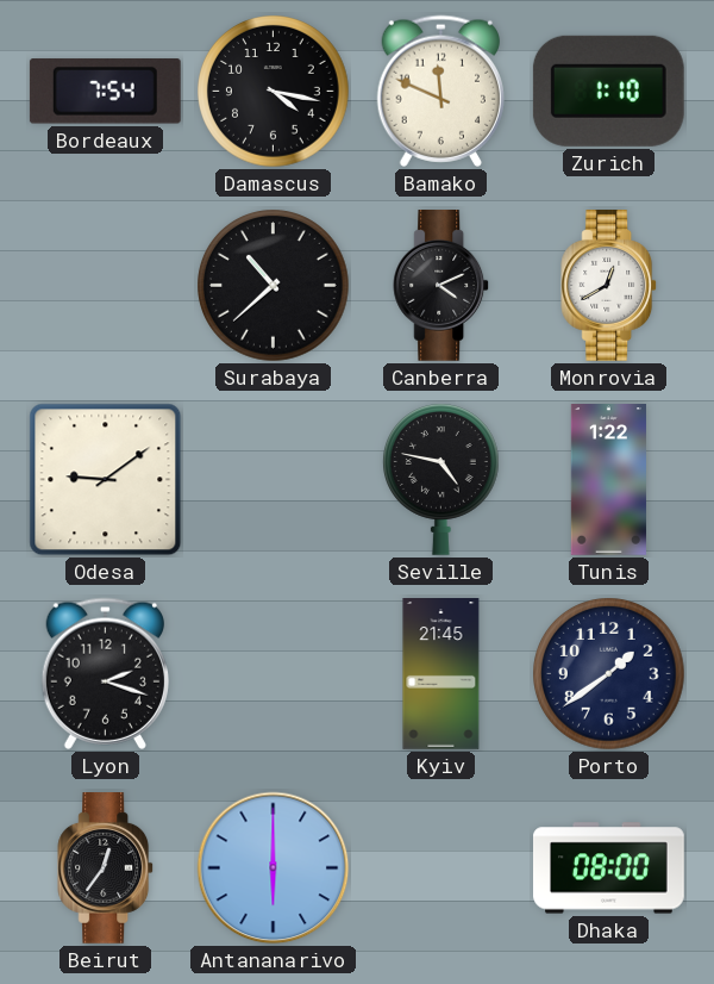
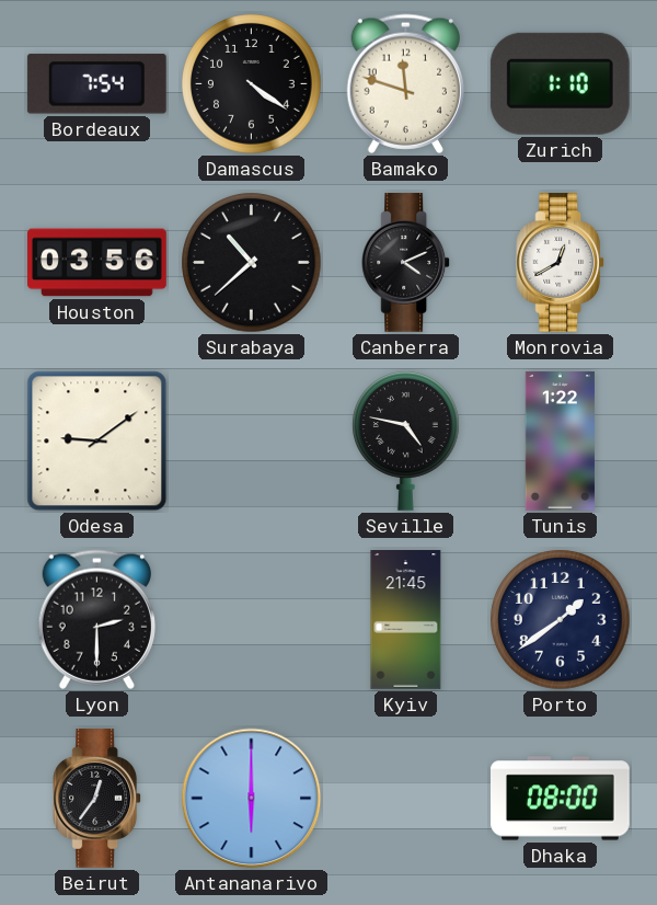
Damascus: 4:17 -> 4:21
Bamako: 11:49 -> 11:48
Houston: none -> 03:56
Lyon: 2:18 -> 2:30
